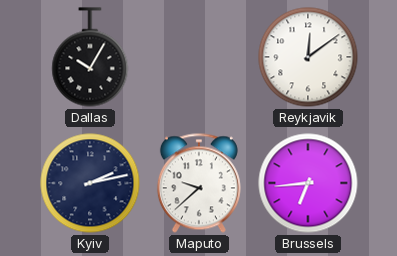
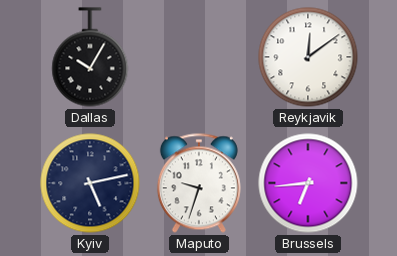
Kyiv: 2:13 -> 5:13
Maputo: 9:38 -> 9:33
